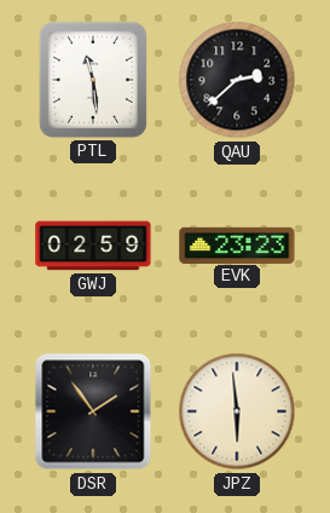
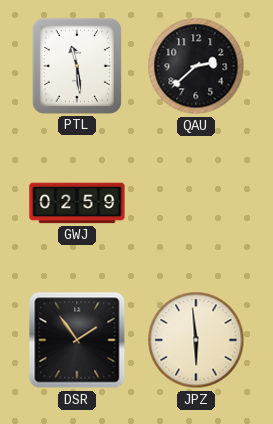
EVK: 23:23 -> none
